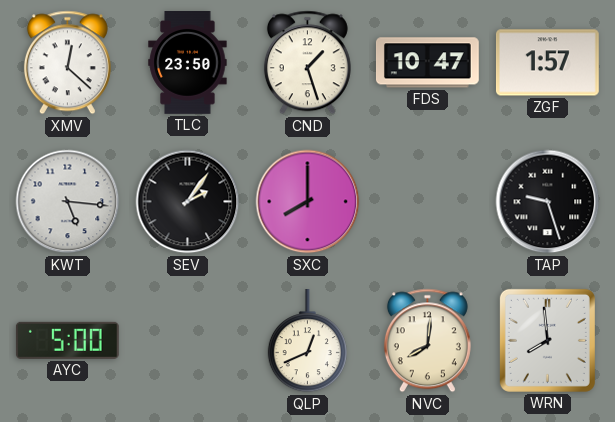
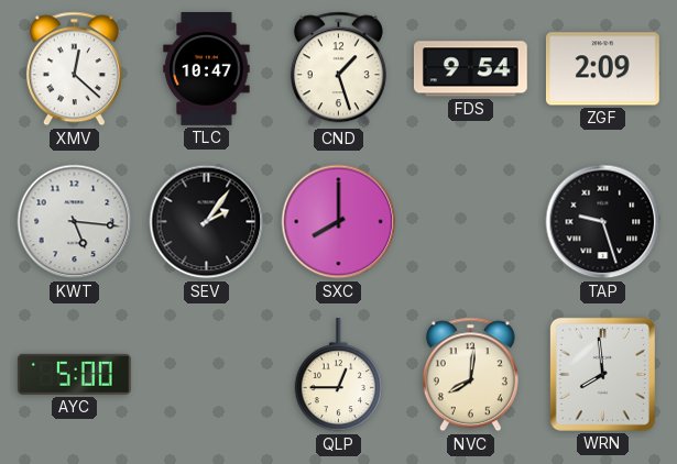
TLC: 23:50 -> 10:47
FDS: 10:47 -> 9:54
ZGF: 1:57 -> 2:09
QLP: 12:41 -> 12:45
